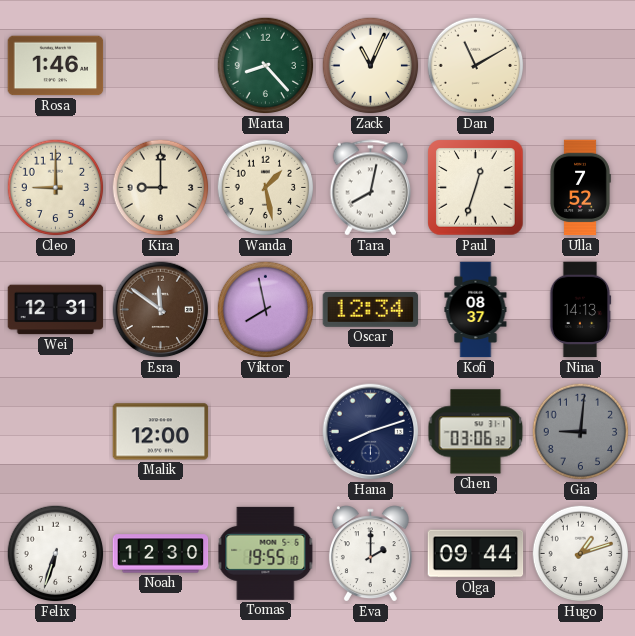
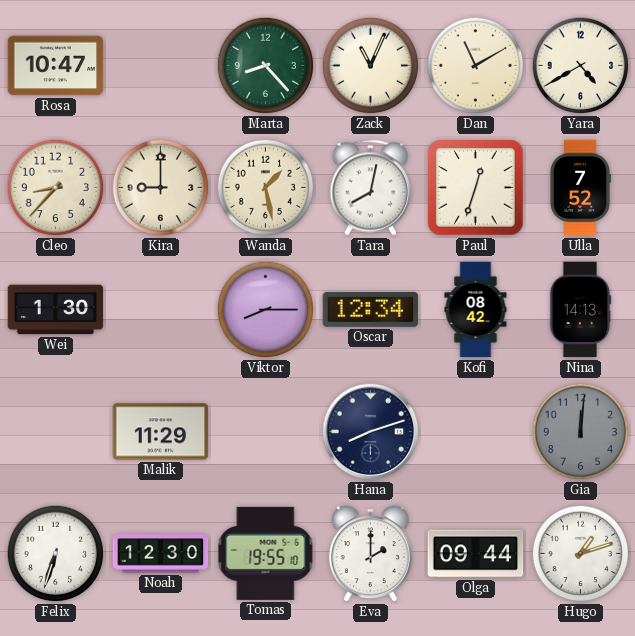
Rosa: 1:46 -> 10:47
Yara: none -> 4:40
Cleo: 9:00 -> 8:37
Wei: 12:31 -> 1:30
Esra: 11:51 -> none
Viktor: 7:58 -> 8:15
Kofi: 08:37 -> 08:42
Malik: 12:00 -> 11:29
Chen: 03:06 -> none
Gia: 9:01 -> 12:01
